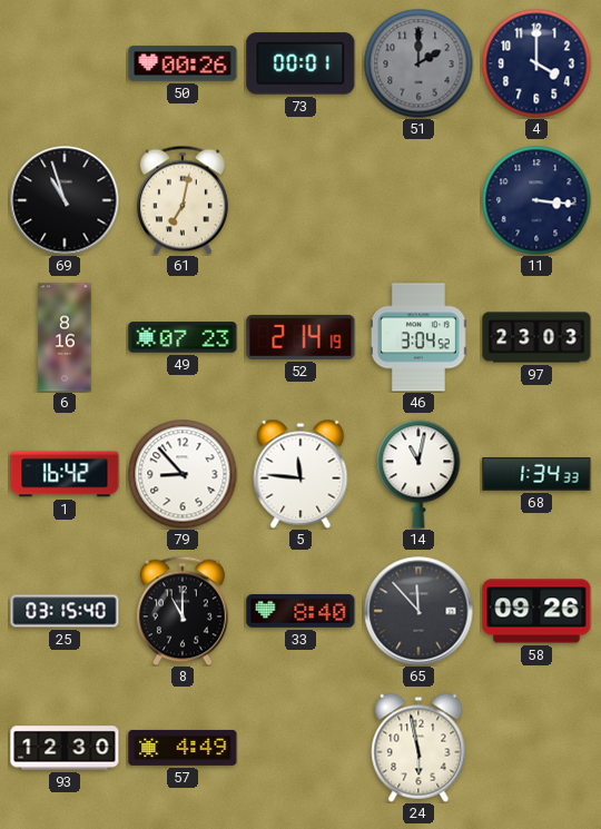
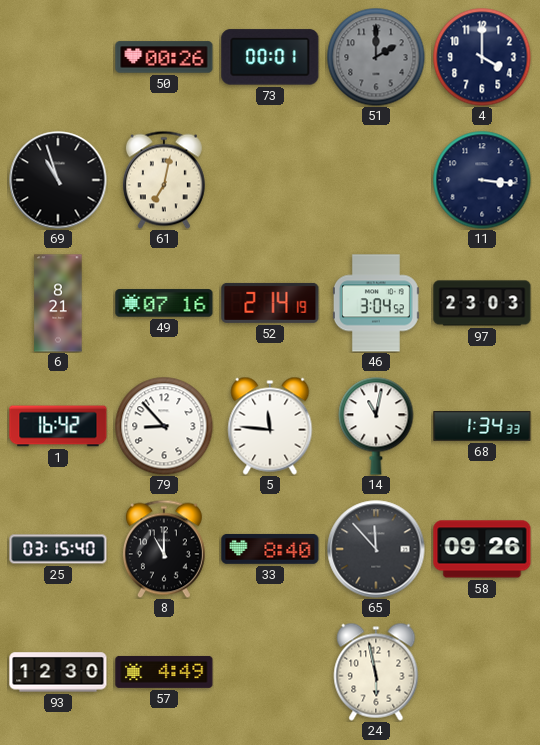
6: 8:16 -> 8:21
49: 07:23 -> 07:16
